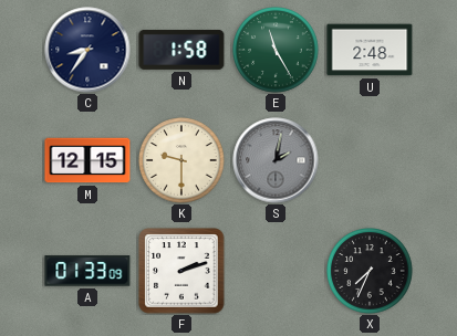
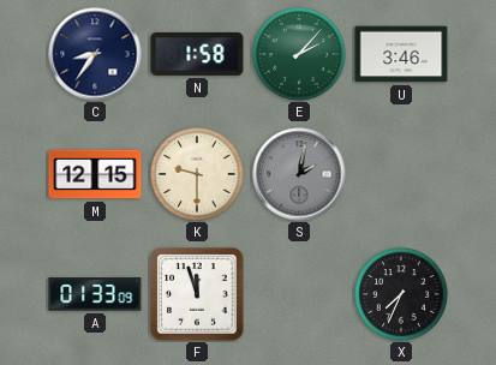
E: 11:25 -> 2:07
U: 2:48 -> 3:46
F: 2:12 -> 11:57
